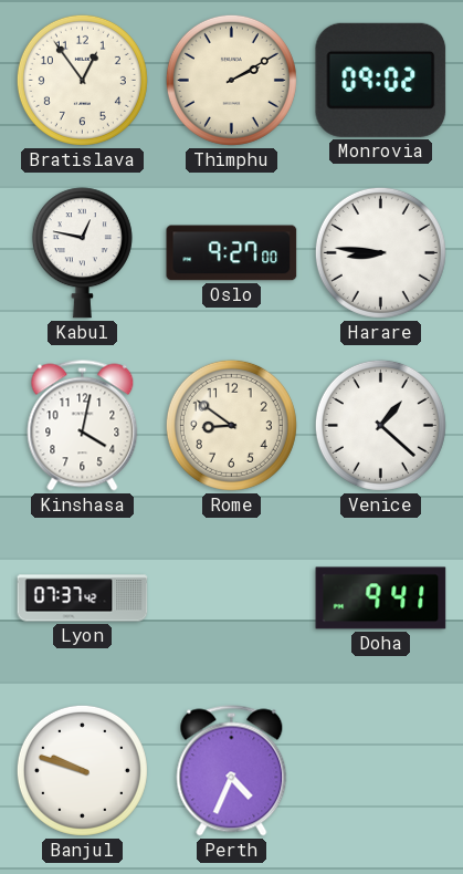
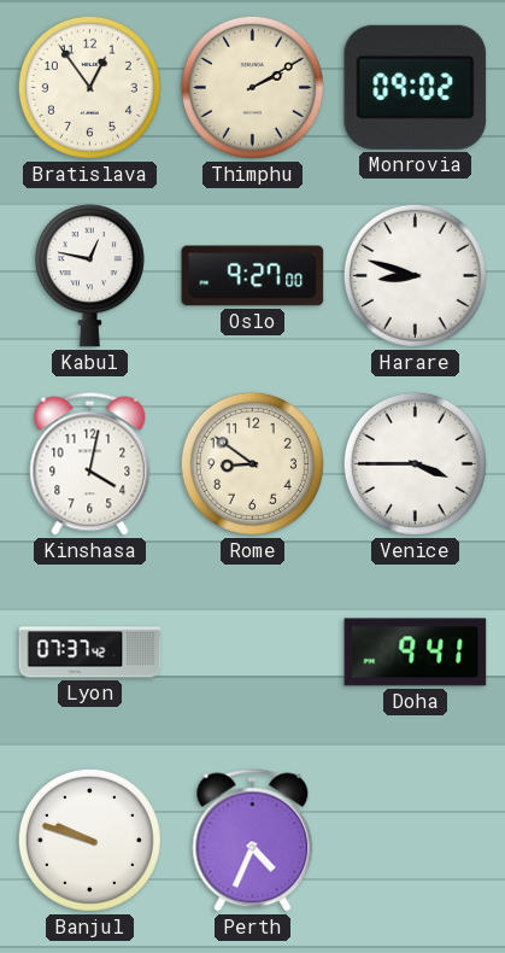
Harare: 8:46 -> 8:48
Venice: 1:22 -> 3:45
